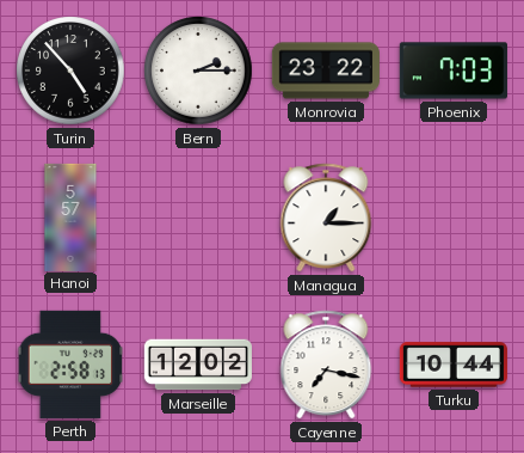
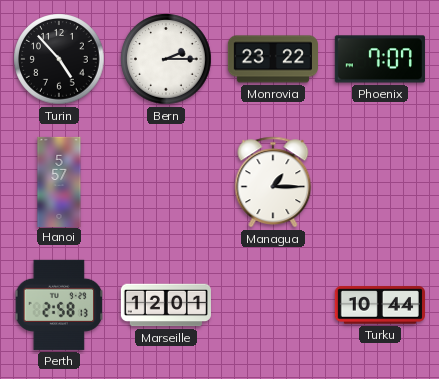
Phoenix: 7:03 -> 7:07
Marseille: 12:02 -> 12:01
Cayenne: 7:17 -> none
